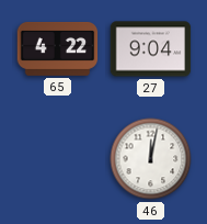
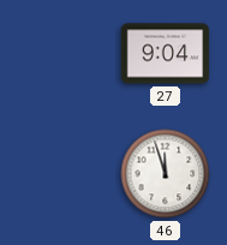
65: 4:22 -> none
46: 12:02 -> 11:57
